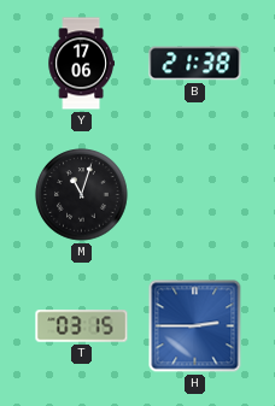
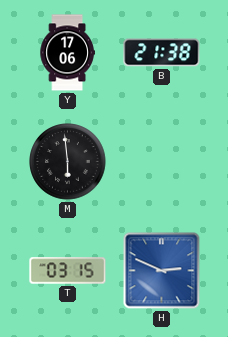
M: 11:03 -> 5:59
H: 2:45 -> 2:49
